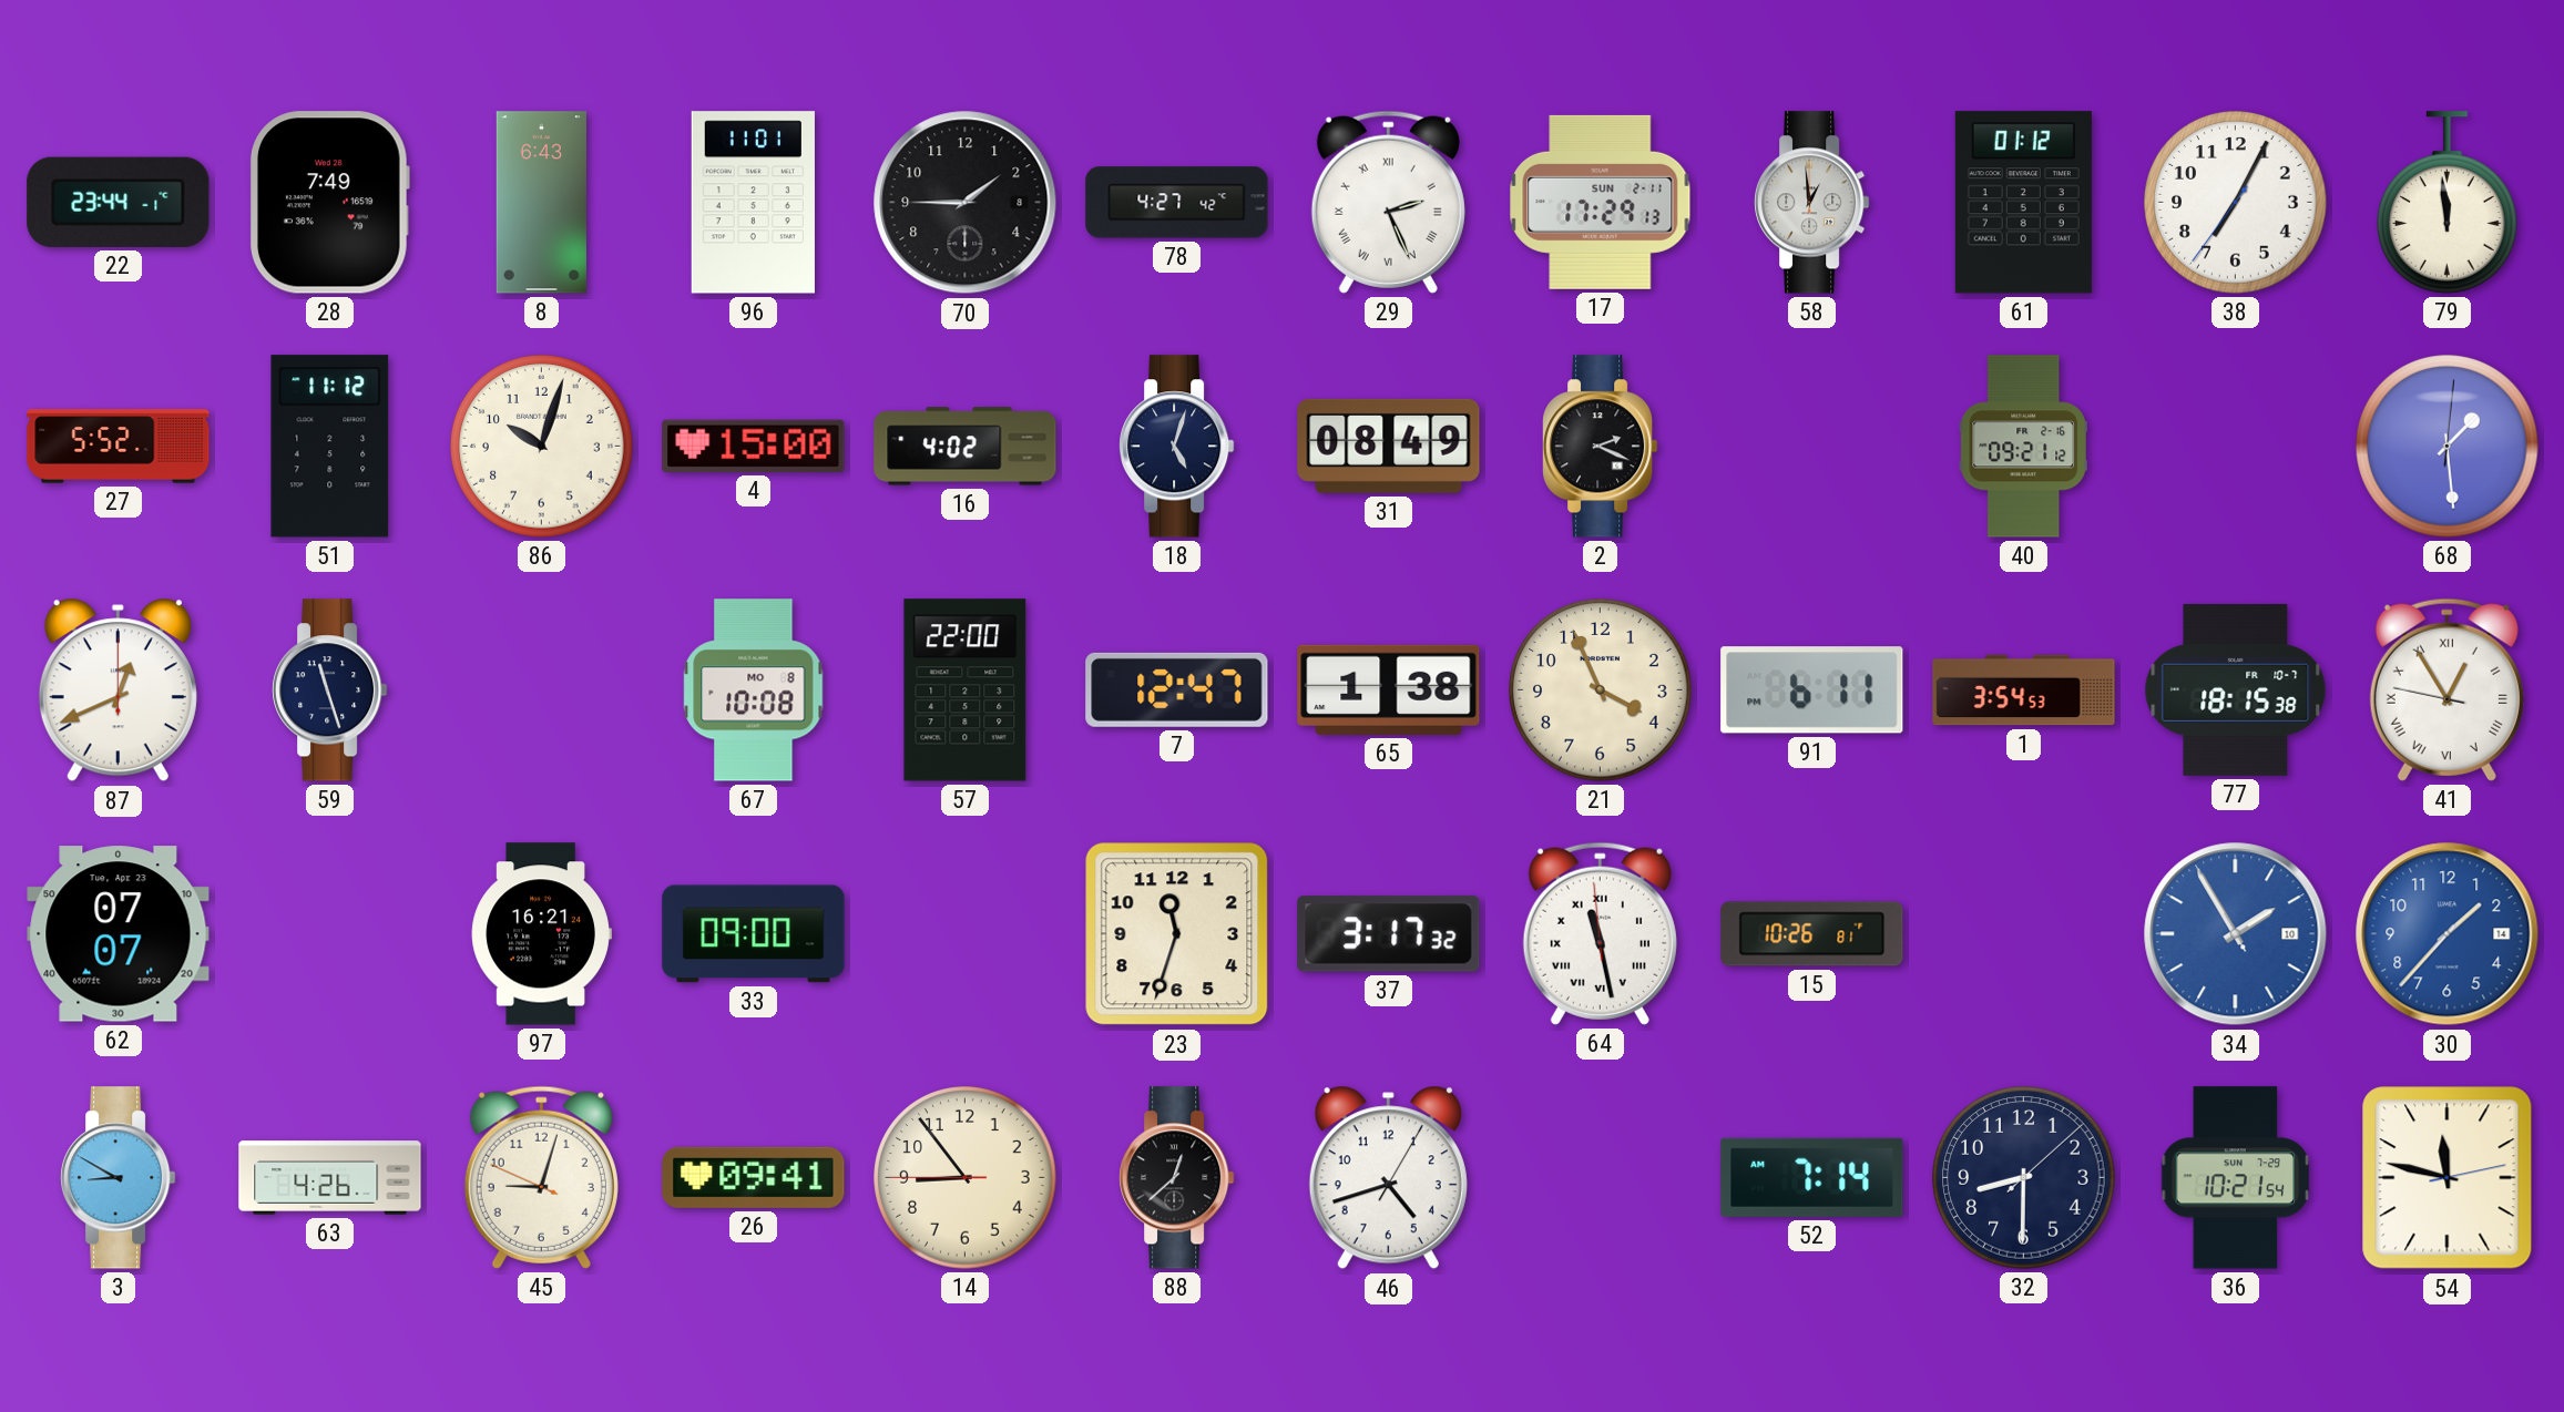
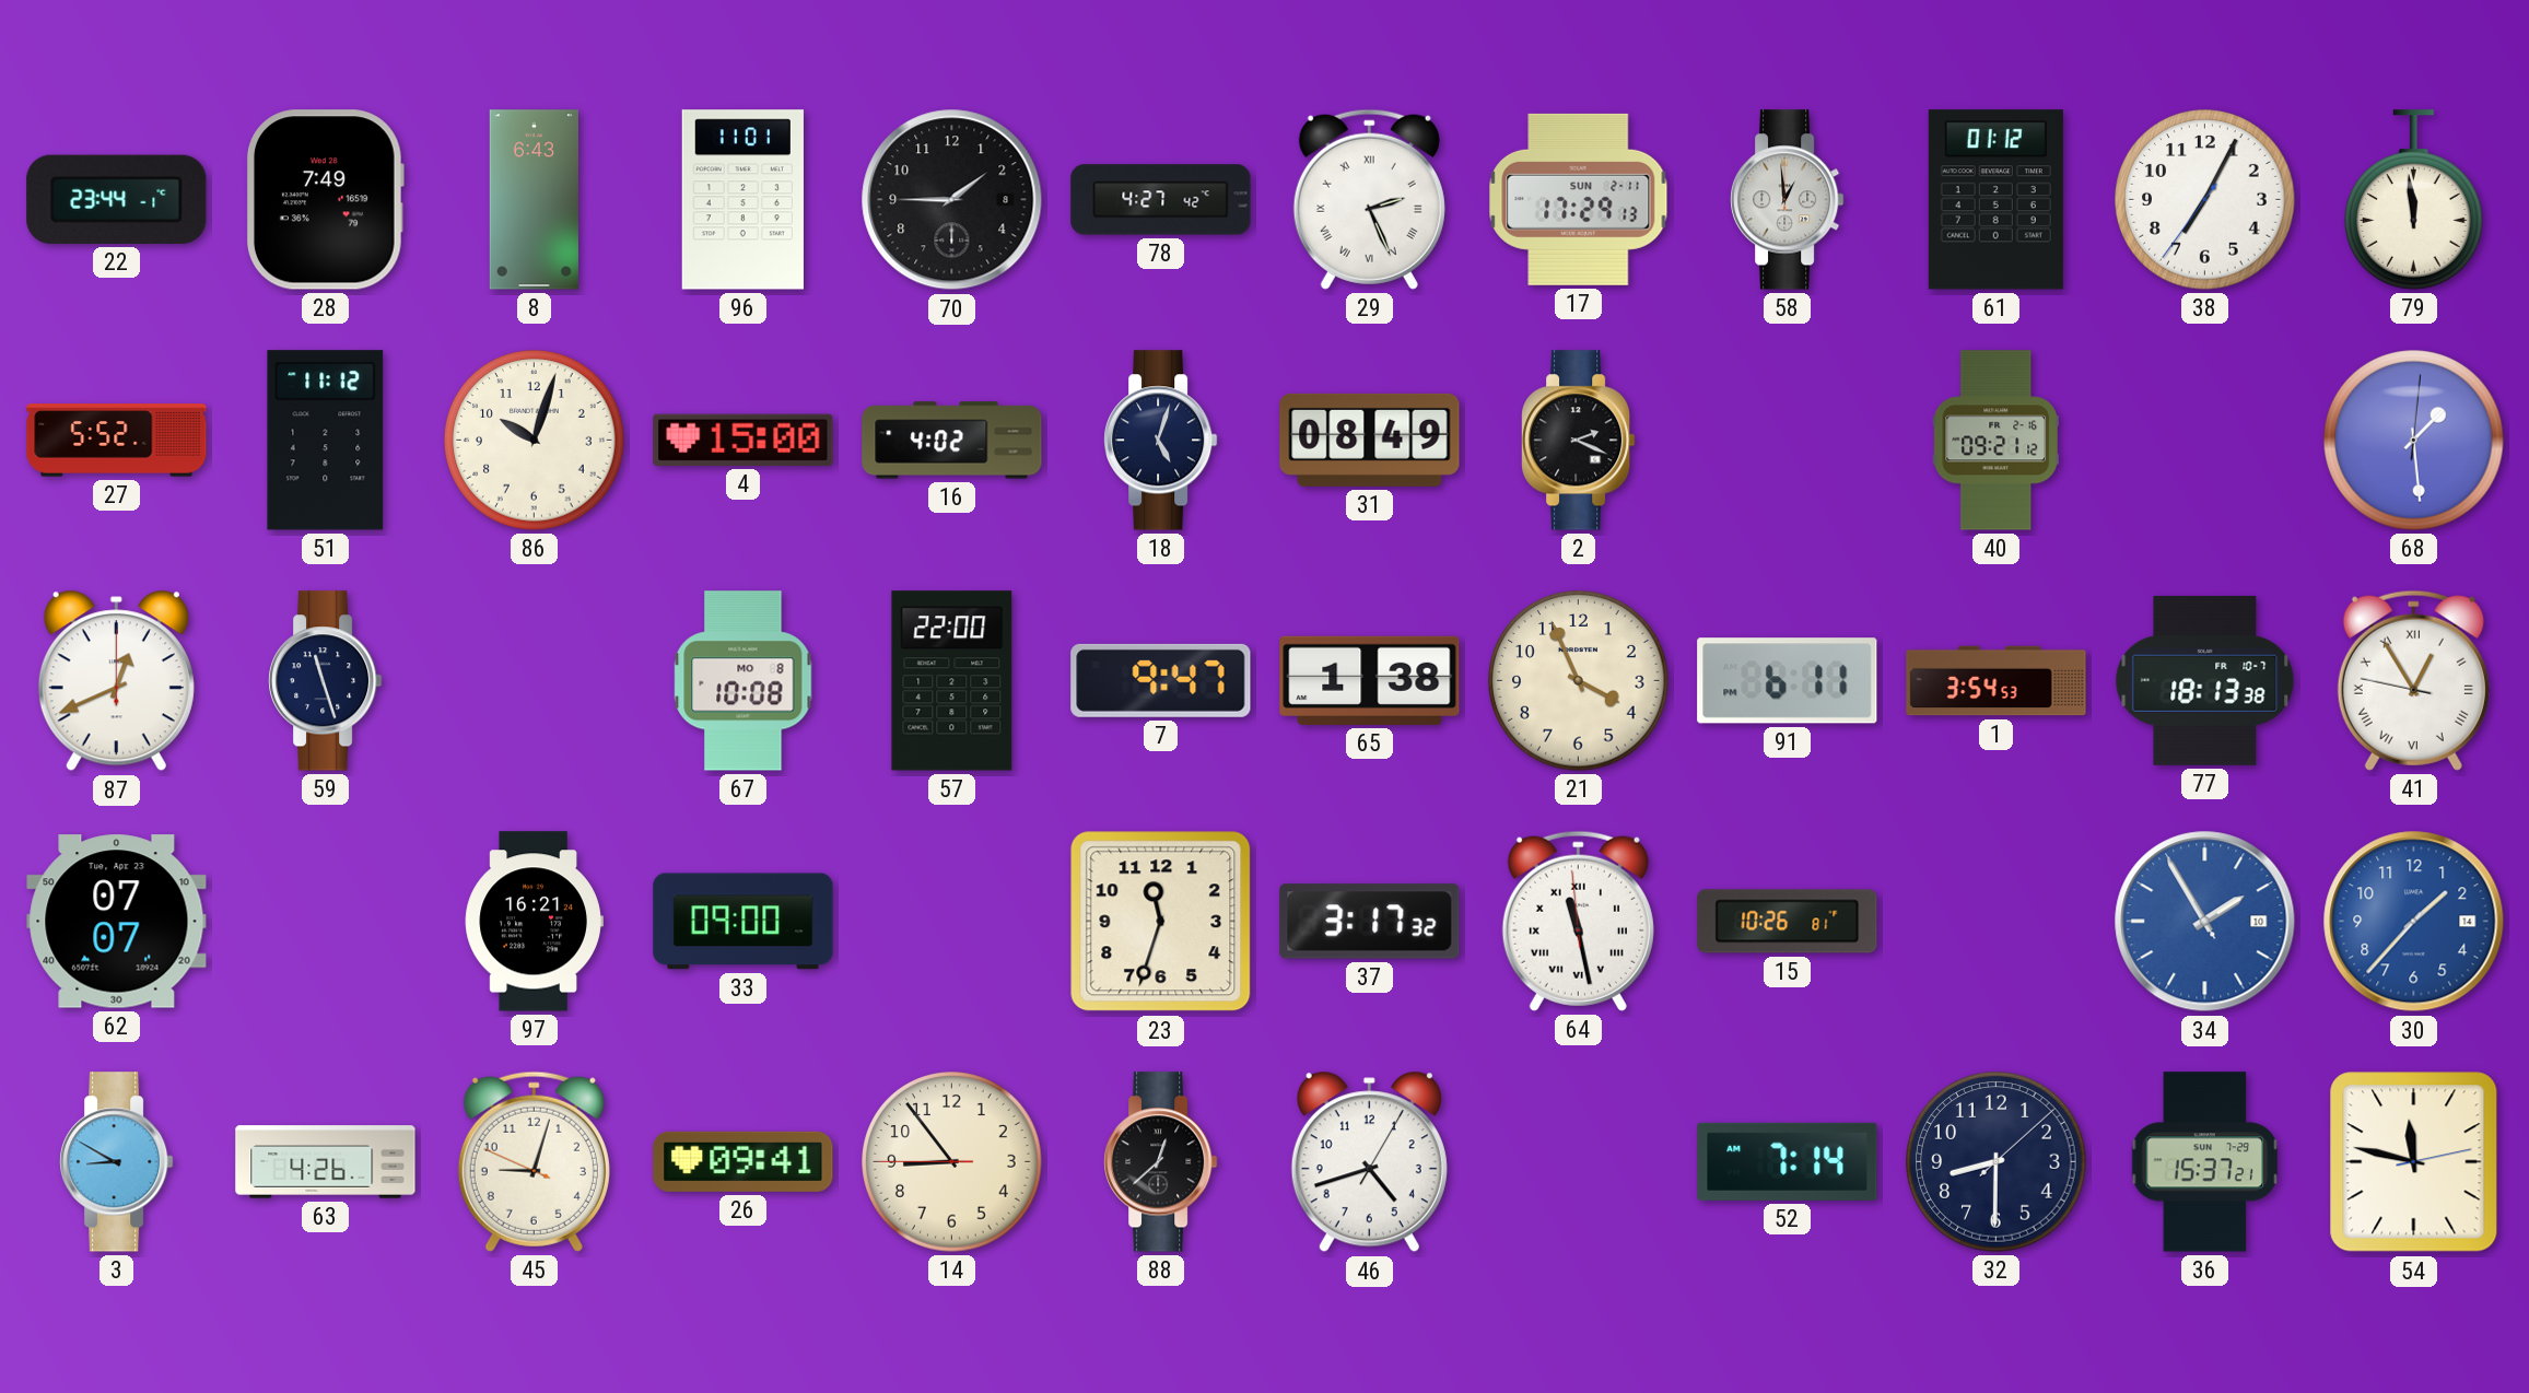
7: 12:47 -> 9:47
77: 18:15 -> 18:13
36: 10:21 -> 15:37
